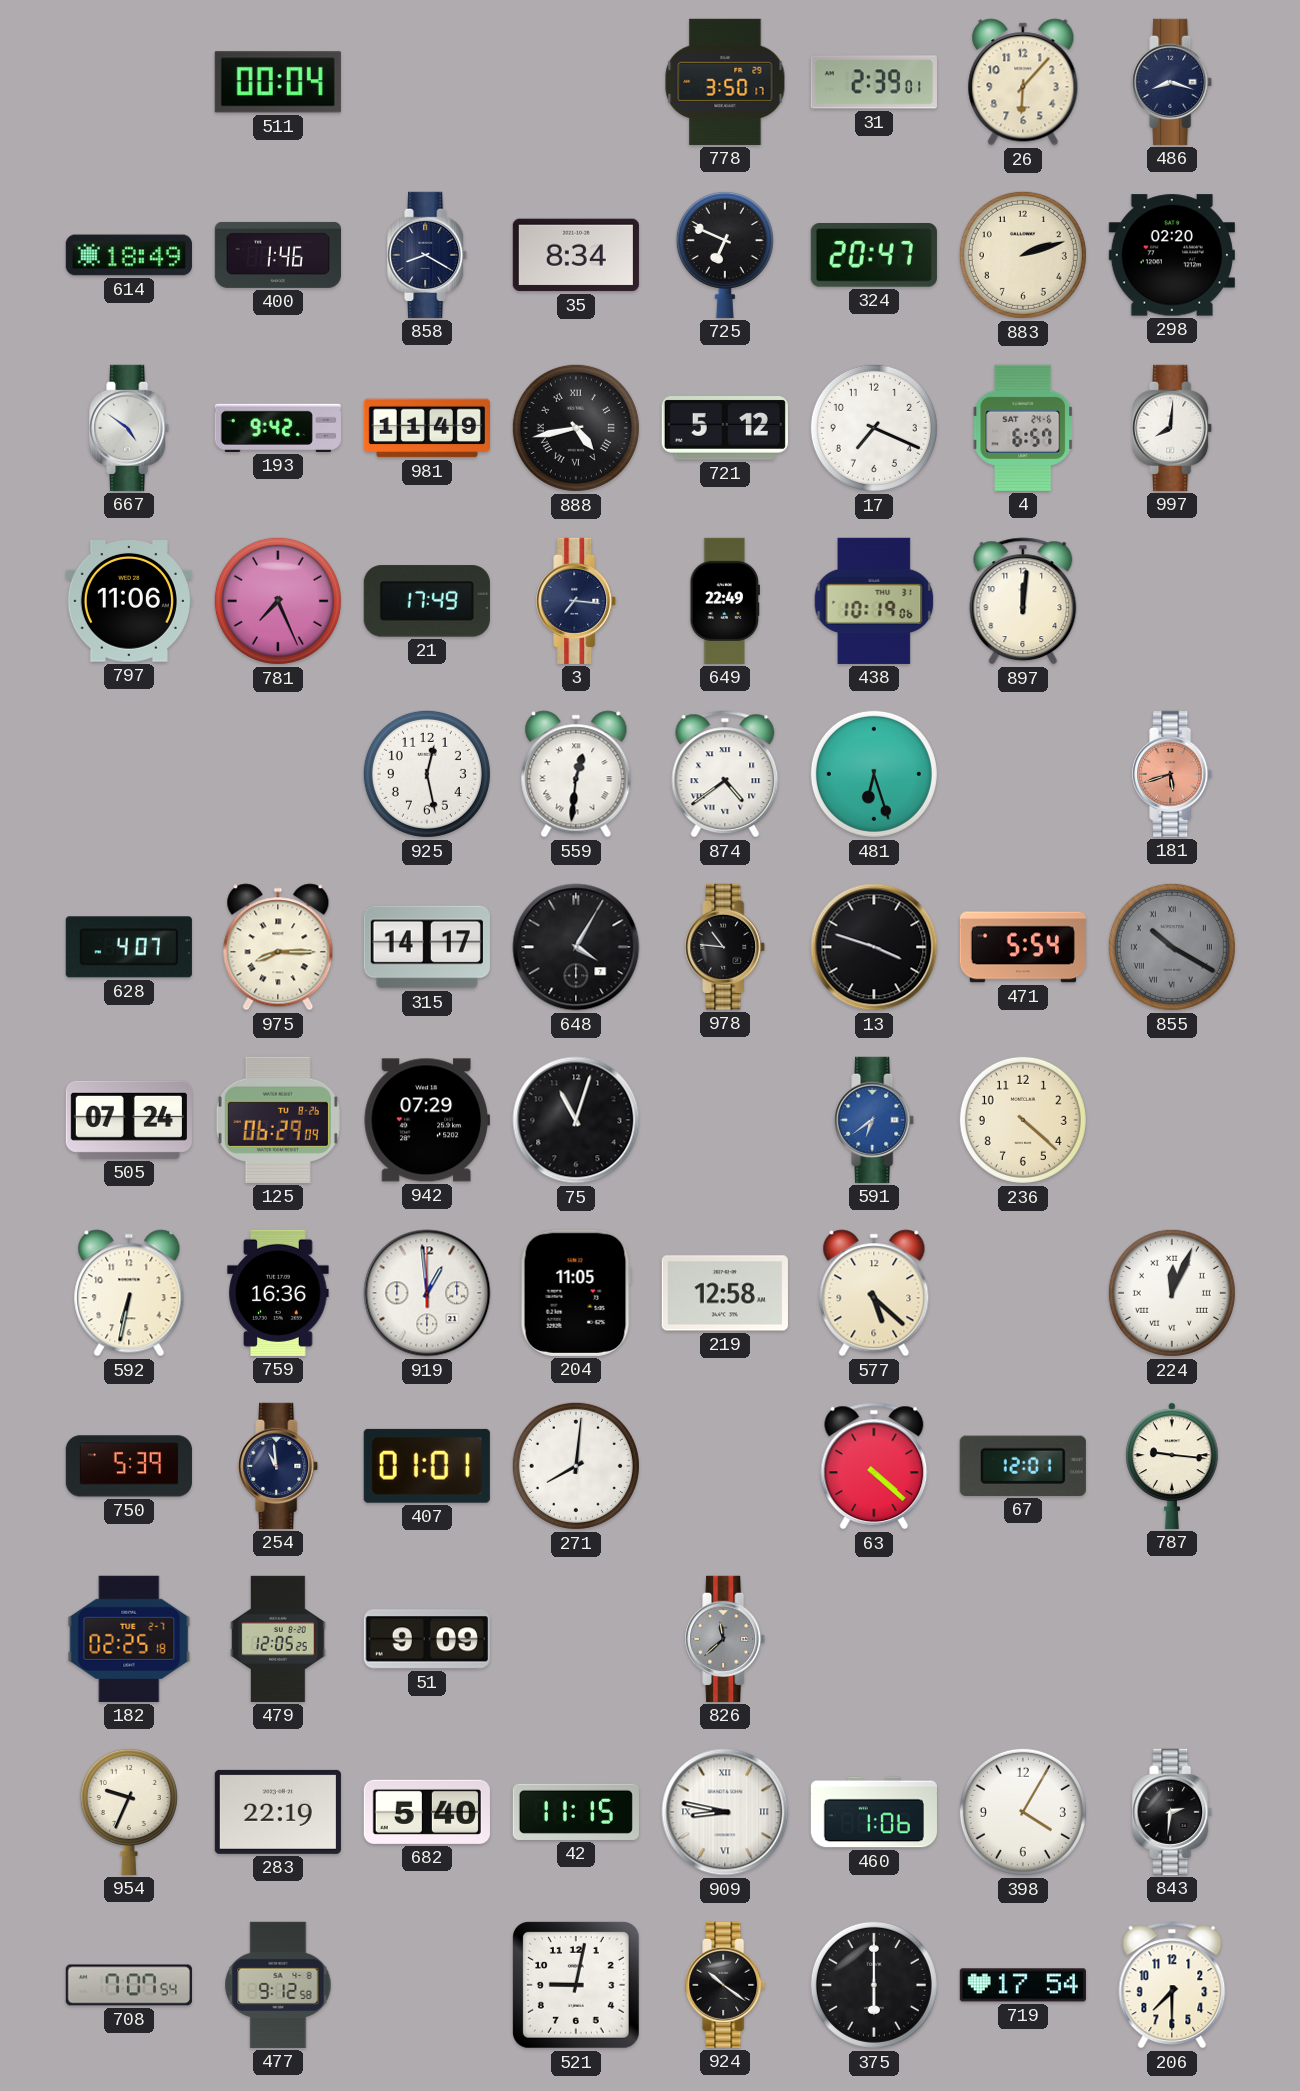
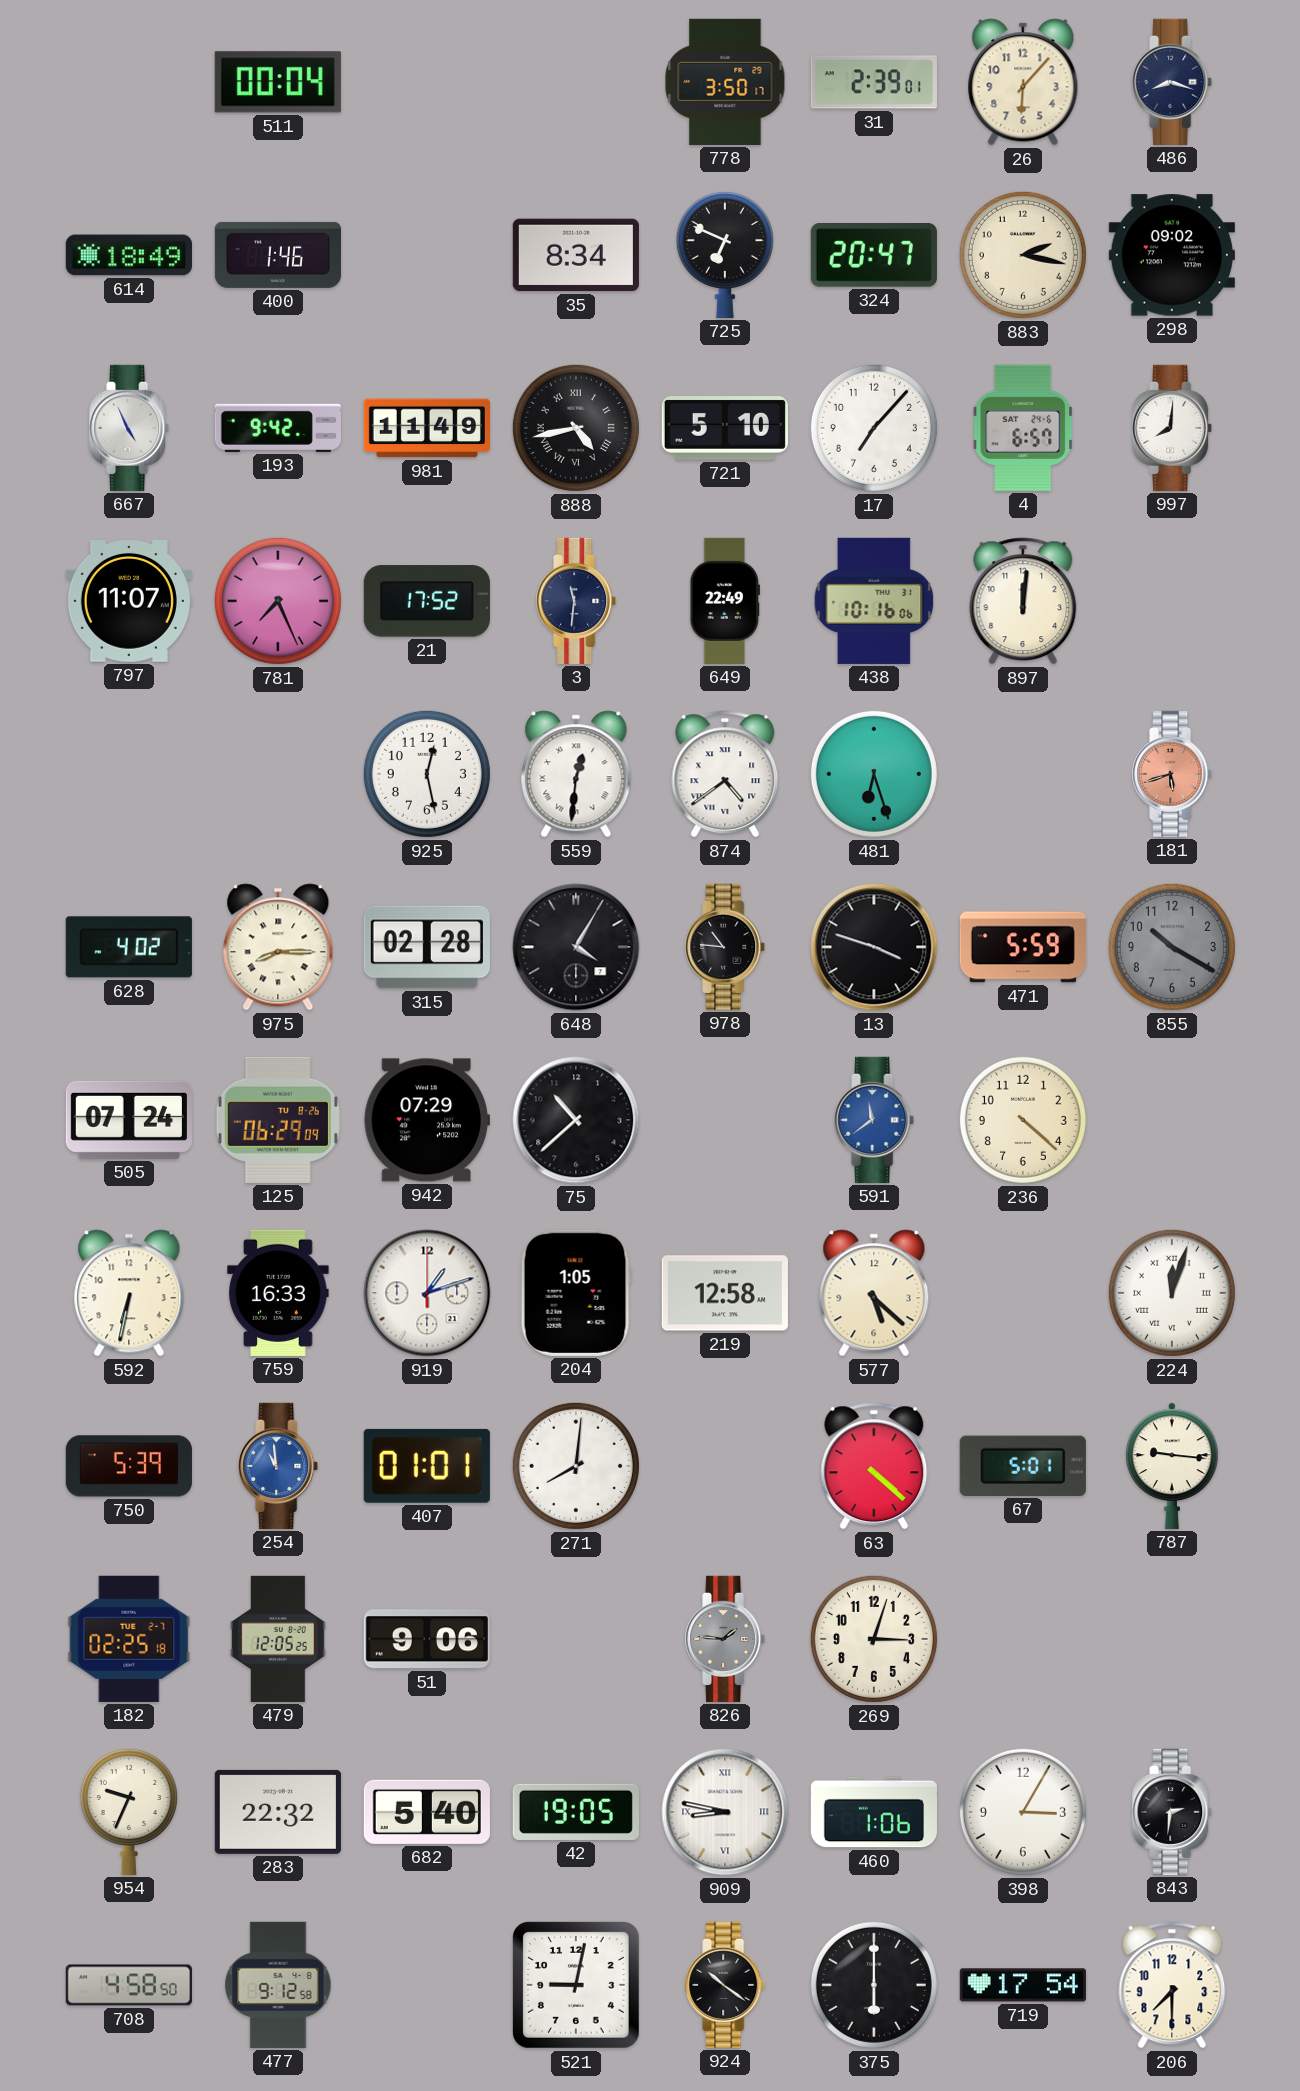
858: 8:20 -> none
883: 2:12 -> 2:17
298: 02:20 -> 09:02
667: 4:51 -> 4:56
721: 5:12 -> 5:10
17: 7:19 -> 7:07
797: 11:06 -> 11:07
21: 17:49 -> 17:52
3: 7:16 -> 11:31
438: 10:19 -> 10:16
628: 4:07 -> 4:02
315: 14:17 -> 02:28
471: 5:54 -> 5:59
855 numerals: Roman -> Arabic
75: 11:03 -> 10:38
591: 6:39 -> 11:39
759: 16:36 -> 16:33
919: 12:59 -> 1:12
204: 11:05 -> 1:05
224: 12:04 -> 12:03
254 dial: navy -> blue
67: 12:01 -> 5:01
51: 9:09 -> 9:06
826: 11:38 -> 1:46
269: none -> 3:03
283: 22:19 -> 22:32
42: 11:15 -> 19:05
398: 4:05 -> 3:05
708: 7:07 -> 4:58
